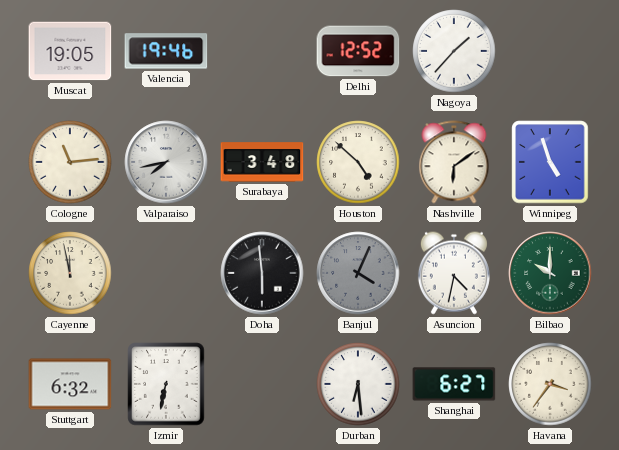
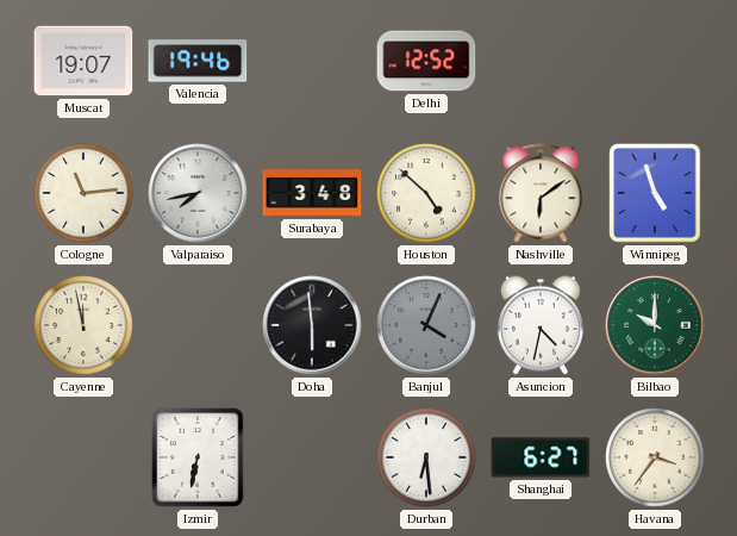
Muscat: 19:05 -> 19:07
Nagoya: 1:37 -> none
Stuttgart: 6:32 -> none
